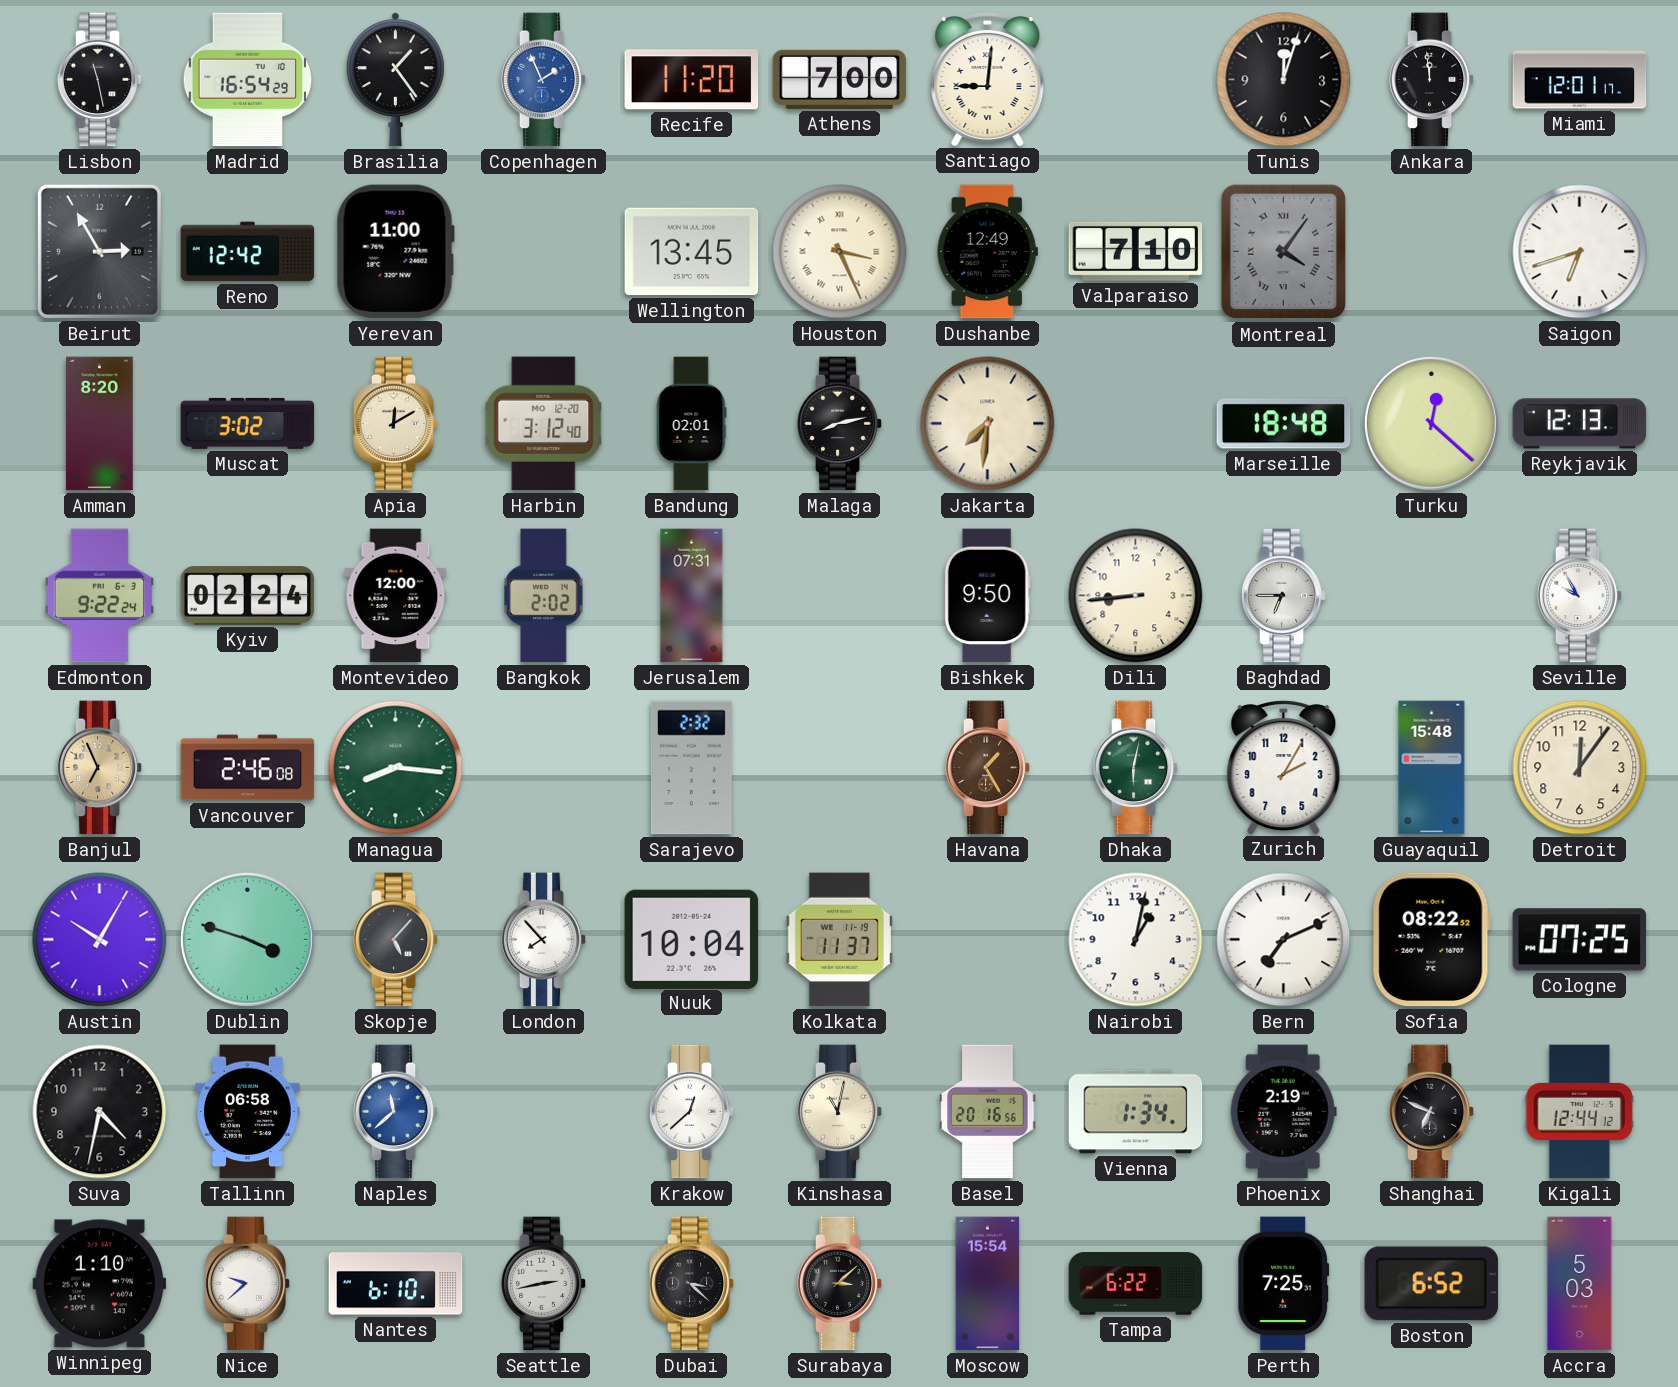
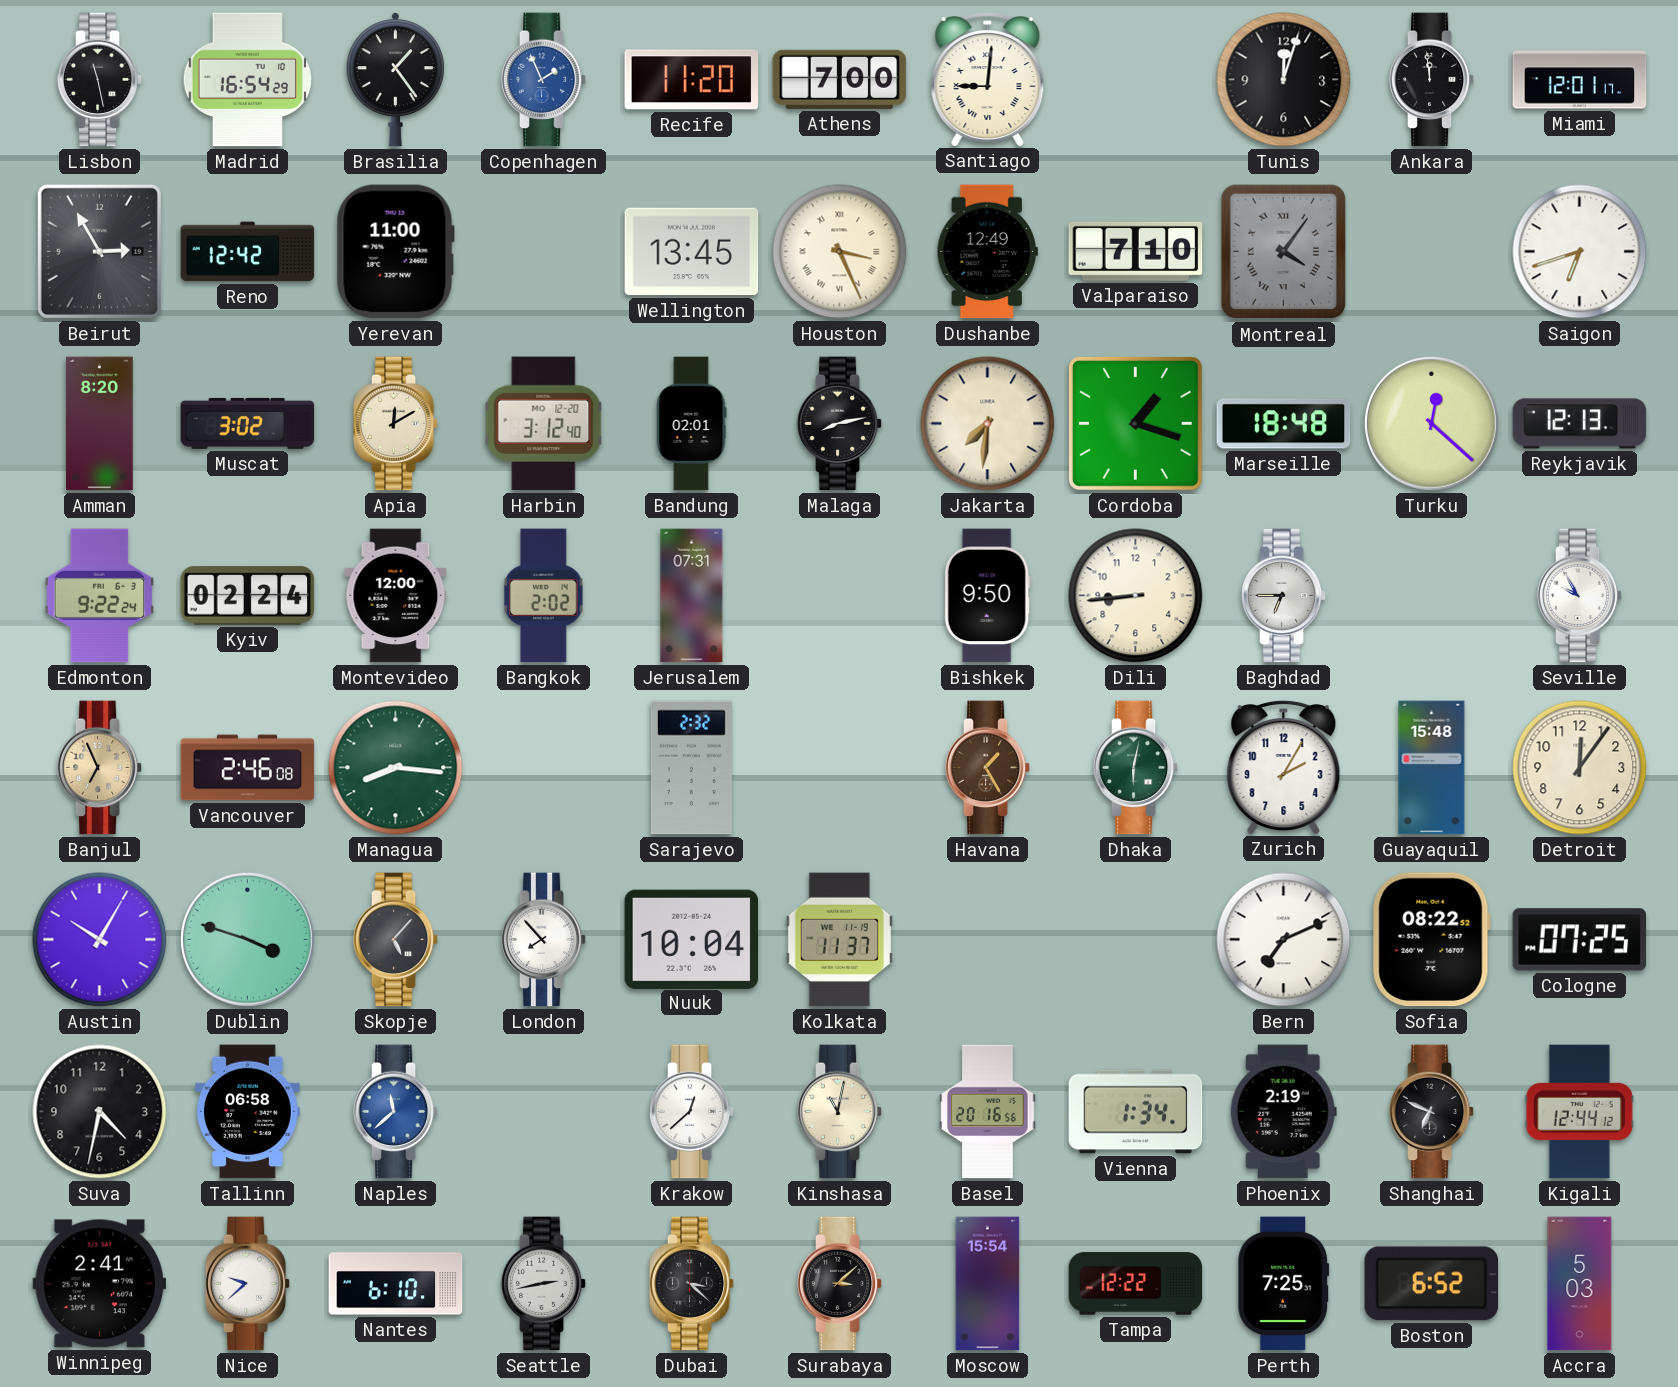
Cordoba: none -> 1:18
Nairobi: 1:02 -> none
Winnipeg: 1:10 -> 2:41
Tampa: 6:22 -> 12:22
